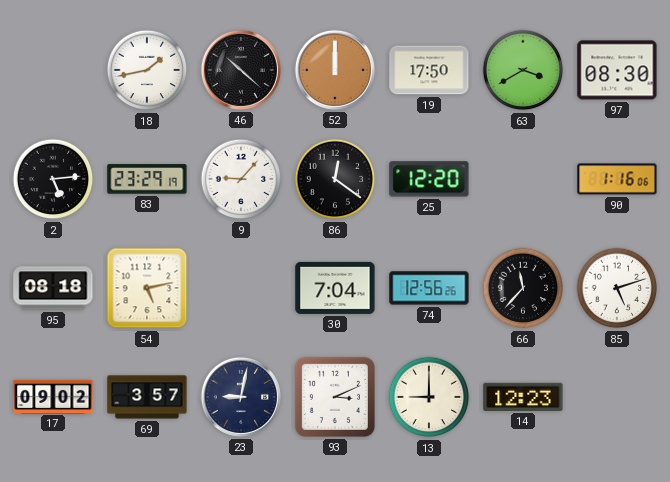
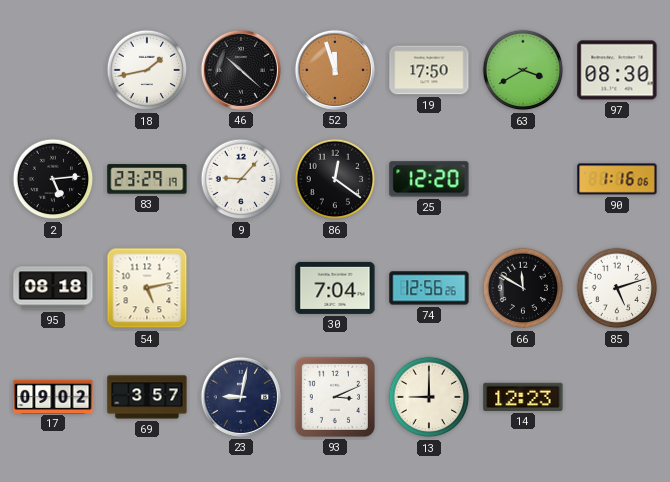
52: 12:00 -> 11:57
66: 11:37 -> 11:50
